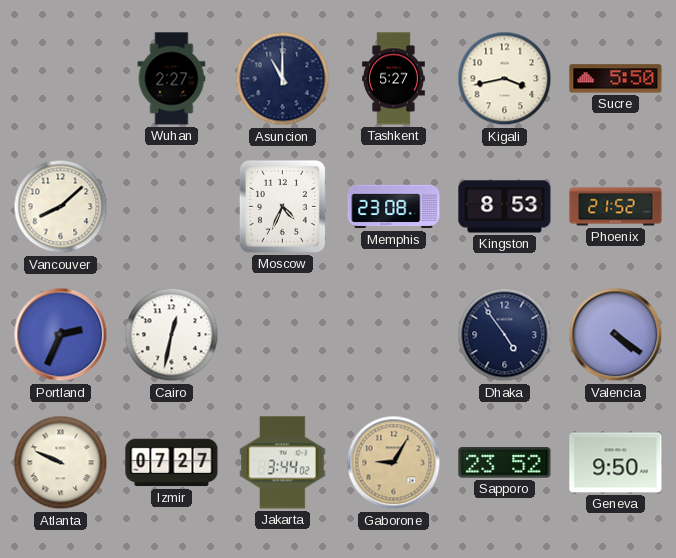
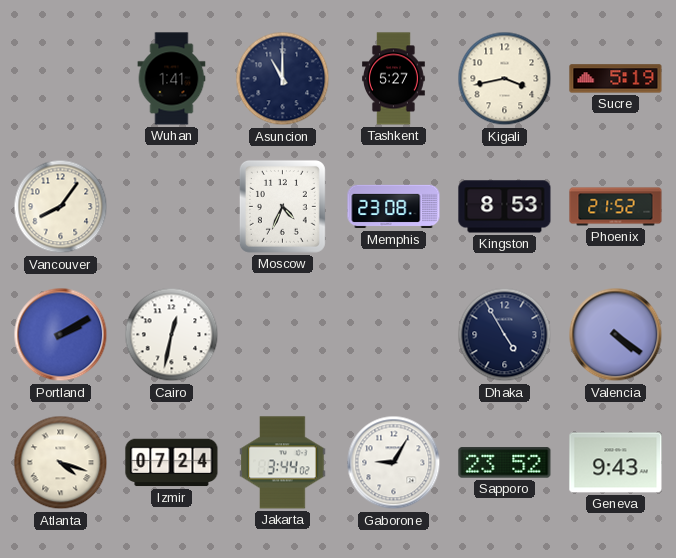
Wuhan: 2:27 -> 1:41
Sucre: 5:50 -> 5:19
Vancouver: 8:08 -> 8:06
Portland: 2:34 -> 2:10
Dhaka: 4:54 -> 4:55
Atlanta: 9:49 -> 4:18
Izmir: 07:27 -> 07:24
Gaborone dial: champagne -> white
Geneva: 9:50 -> 9:43
